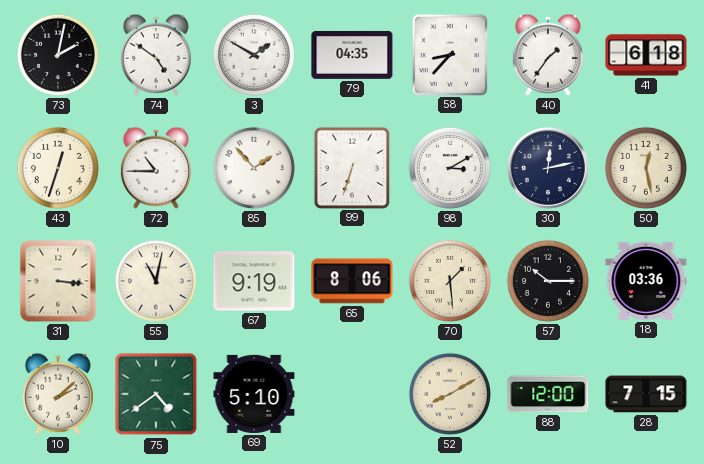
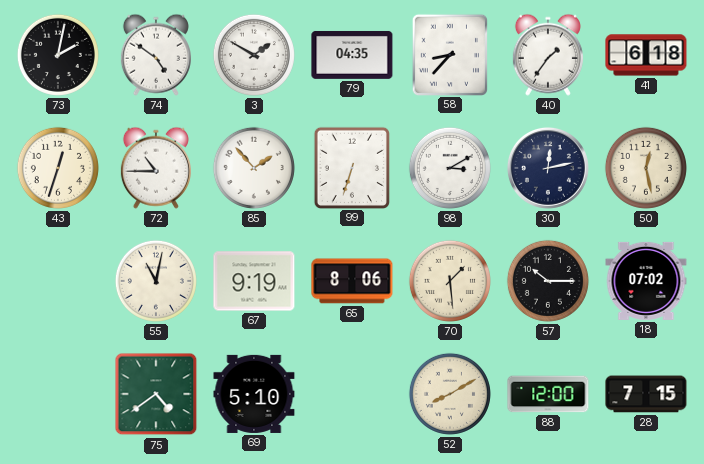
31: 3:16 -> none
18: 03:36 -> 07:02
10: 2:08 -> none
